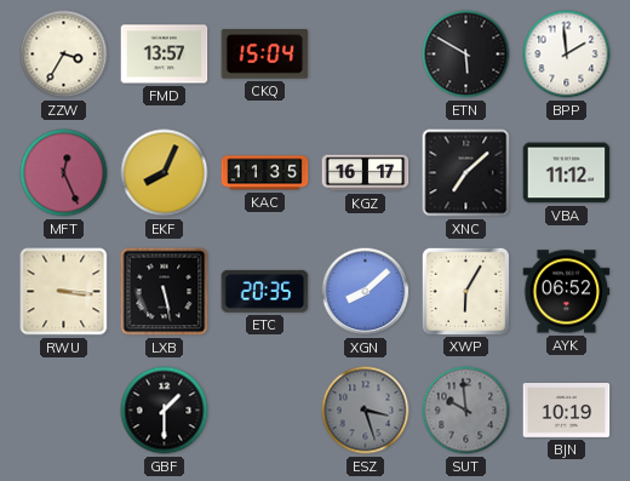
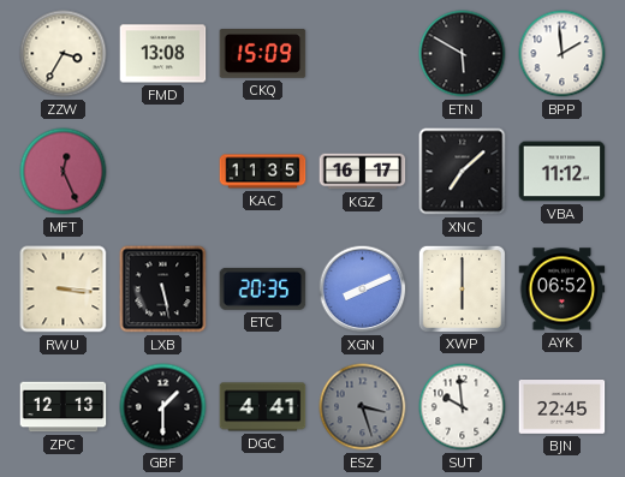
FMD: 13:57 -> 13:08
CKQ: 15:04 -> 15:09
EKF: 8:04 -> none
XGN: 8:08 -> 8:11
XWP: 6:05 -> 6:00
ZPC: none -> 12:13
DGC: none -> 4:41
SUT dial: grey -> white
BJN: 10:19 -> 22:45
